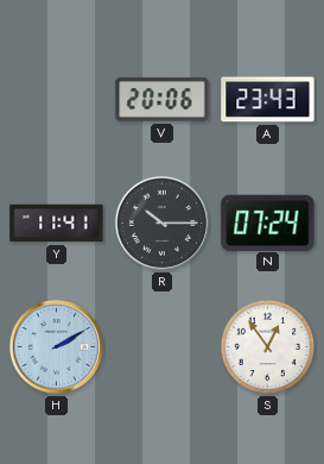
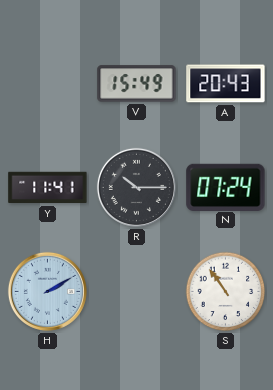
V: 20:06 -> 15:49
A: 23:43 -> 20:43
S: 12:54 -> 10:54
